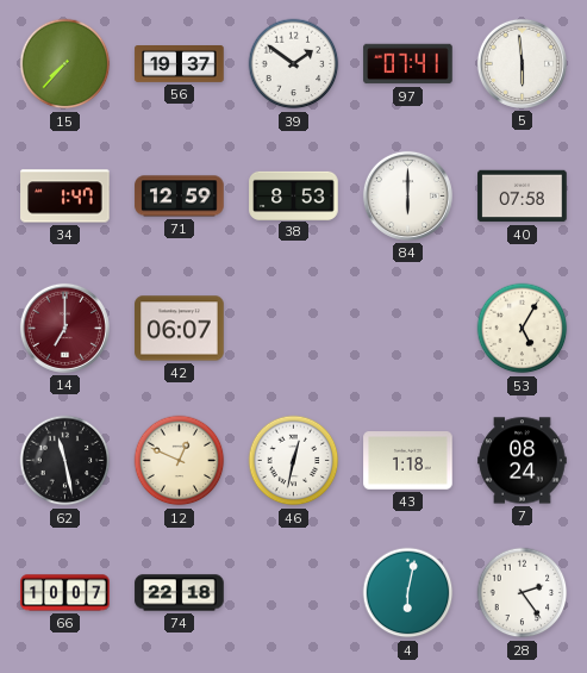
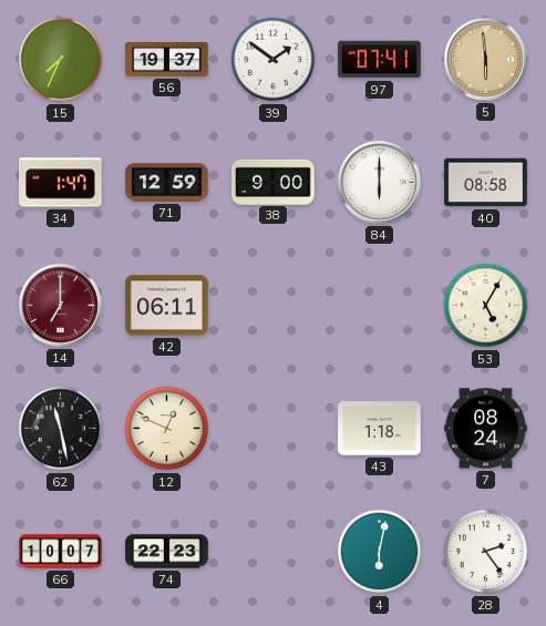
15: 7:37 -> 7:34
5 dial: white -> champagne
38: 8:53 -> 9:00
40: 07:58 -> 08:58
42: 06:07 -> 06:11
46: 12:32 -> none
74: 22:18 -> 22:23
